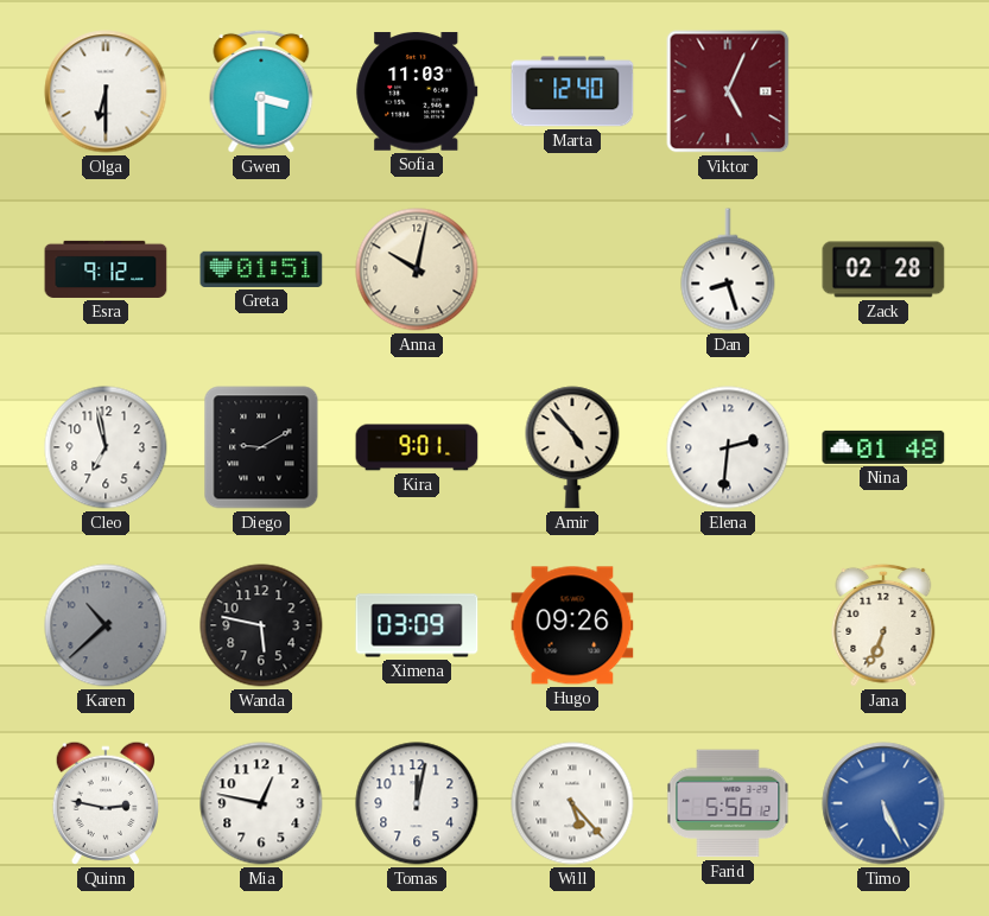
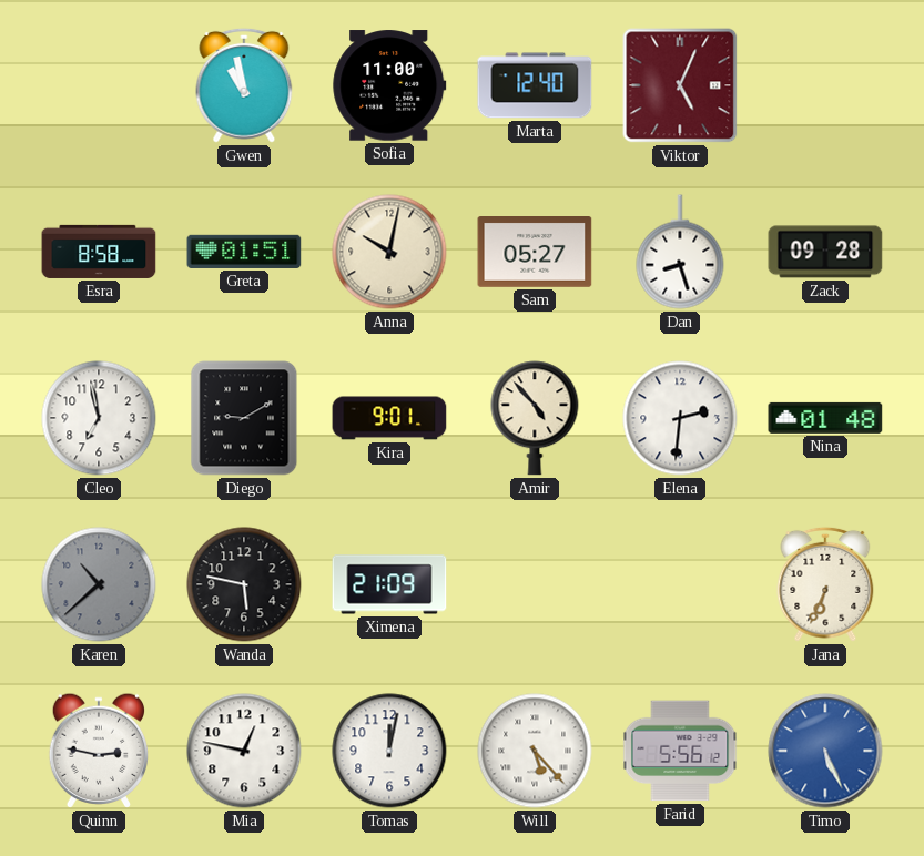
Olga: 6:30 -> none
Gwen: 3:30 -> 10:58
Sofia: 11:03 -> 11:00
Esra: 9:12 -> 8:58
Sam: none -> 05:27
Zack: 02:28 -> 09:28
Ximena: 03:09 -> 21:09
Hugo: 09:26 -> none
